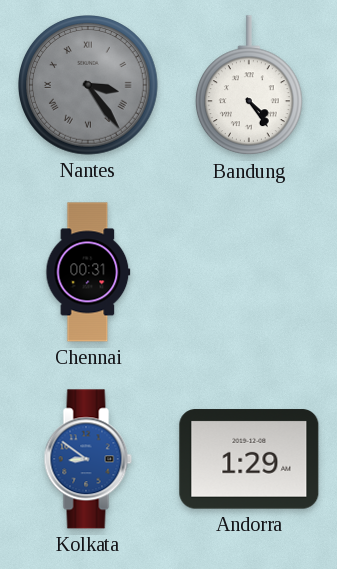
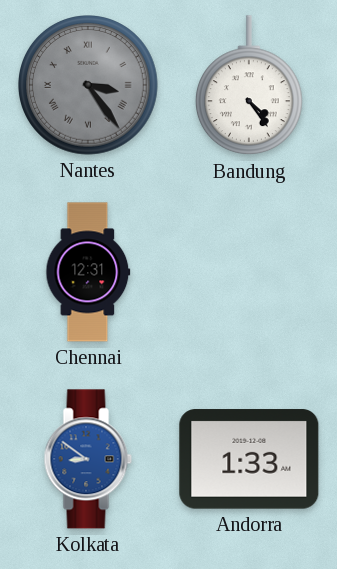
Chennai: 00:31 -> 12:31
Andorra: 1:29 -> 1:33
